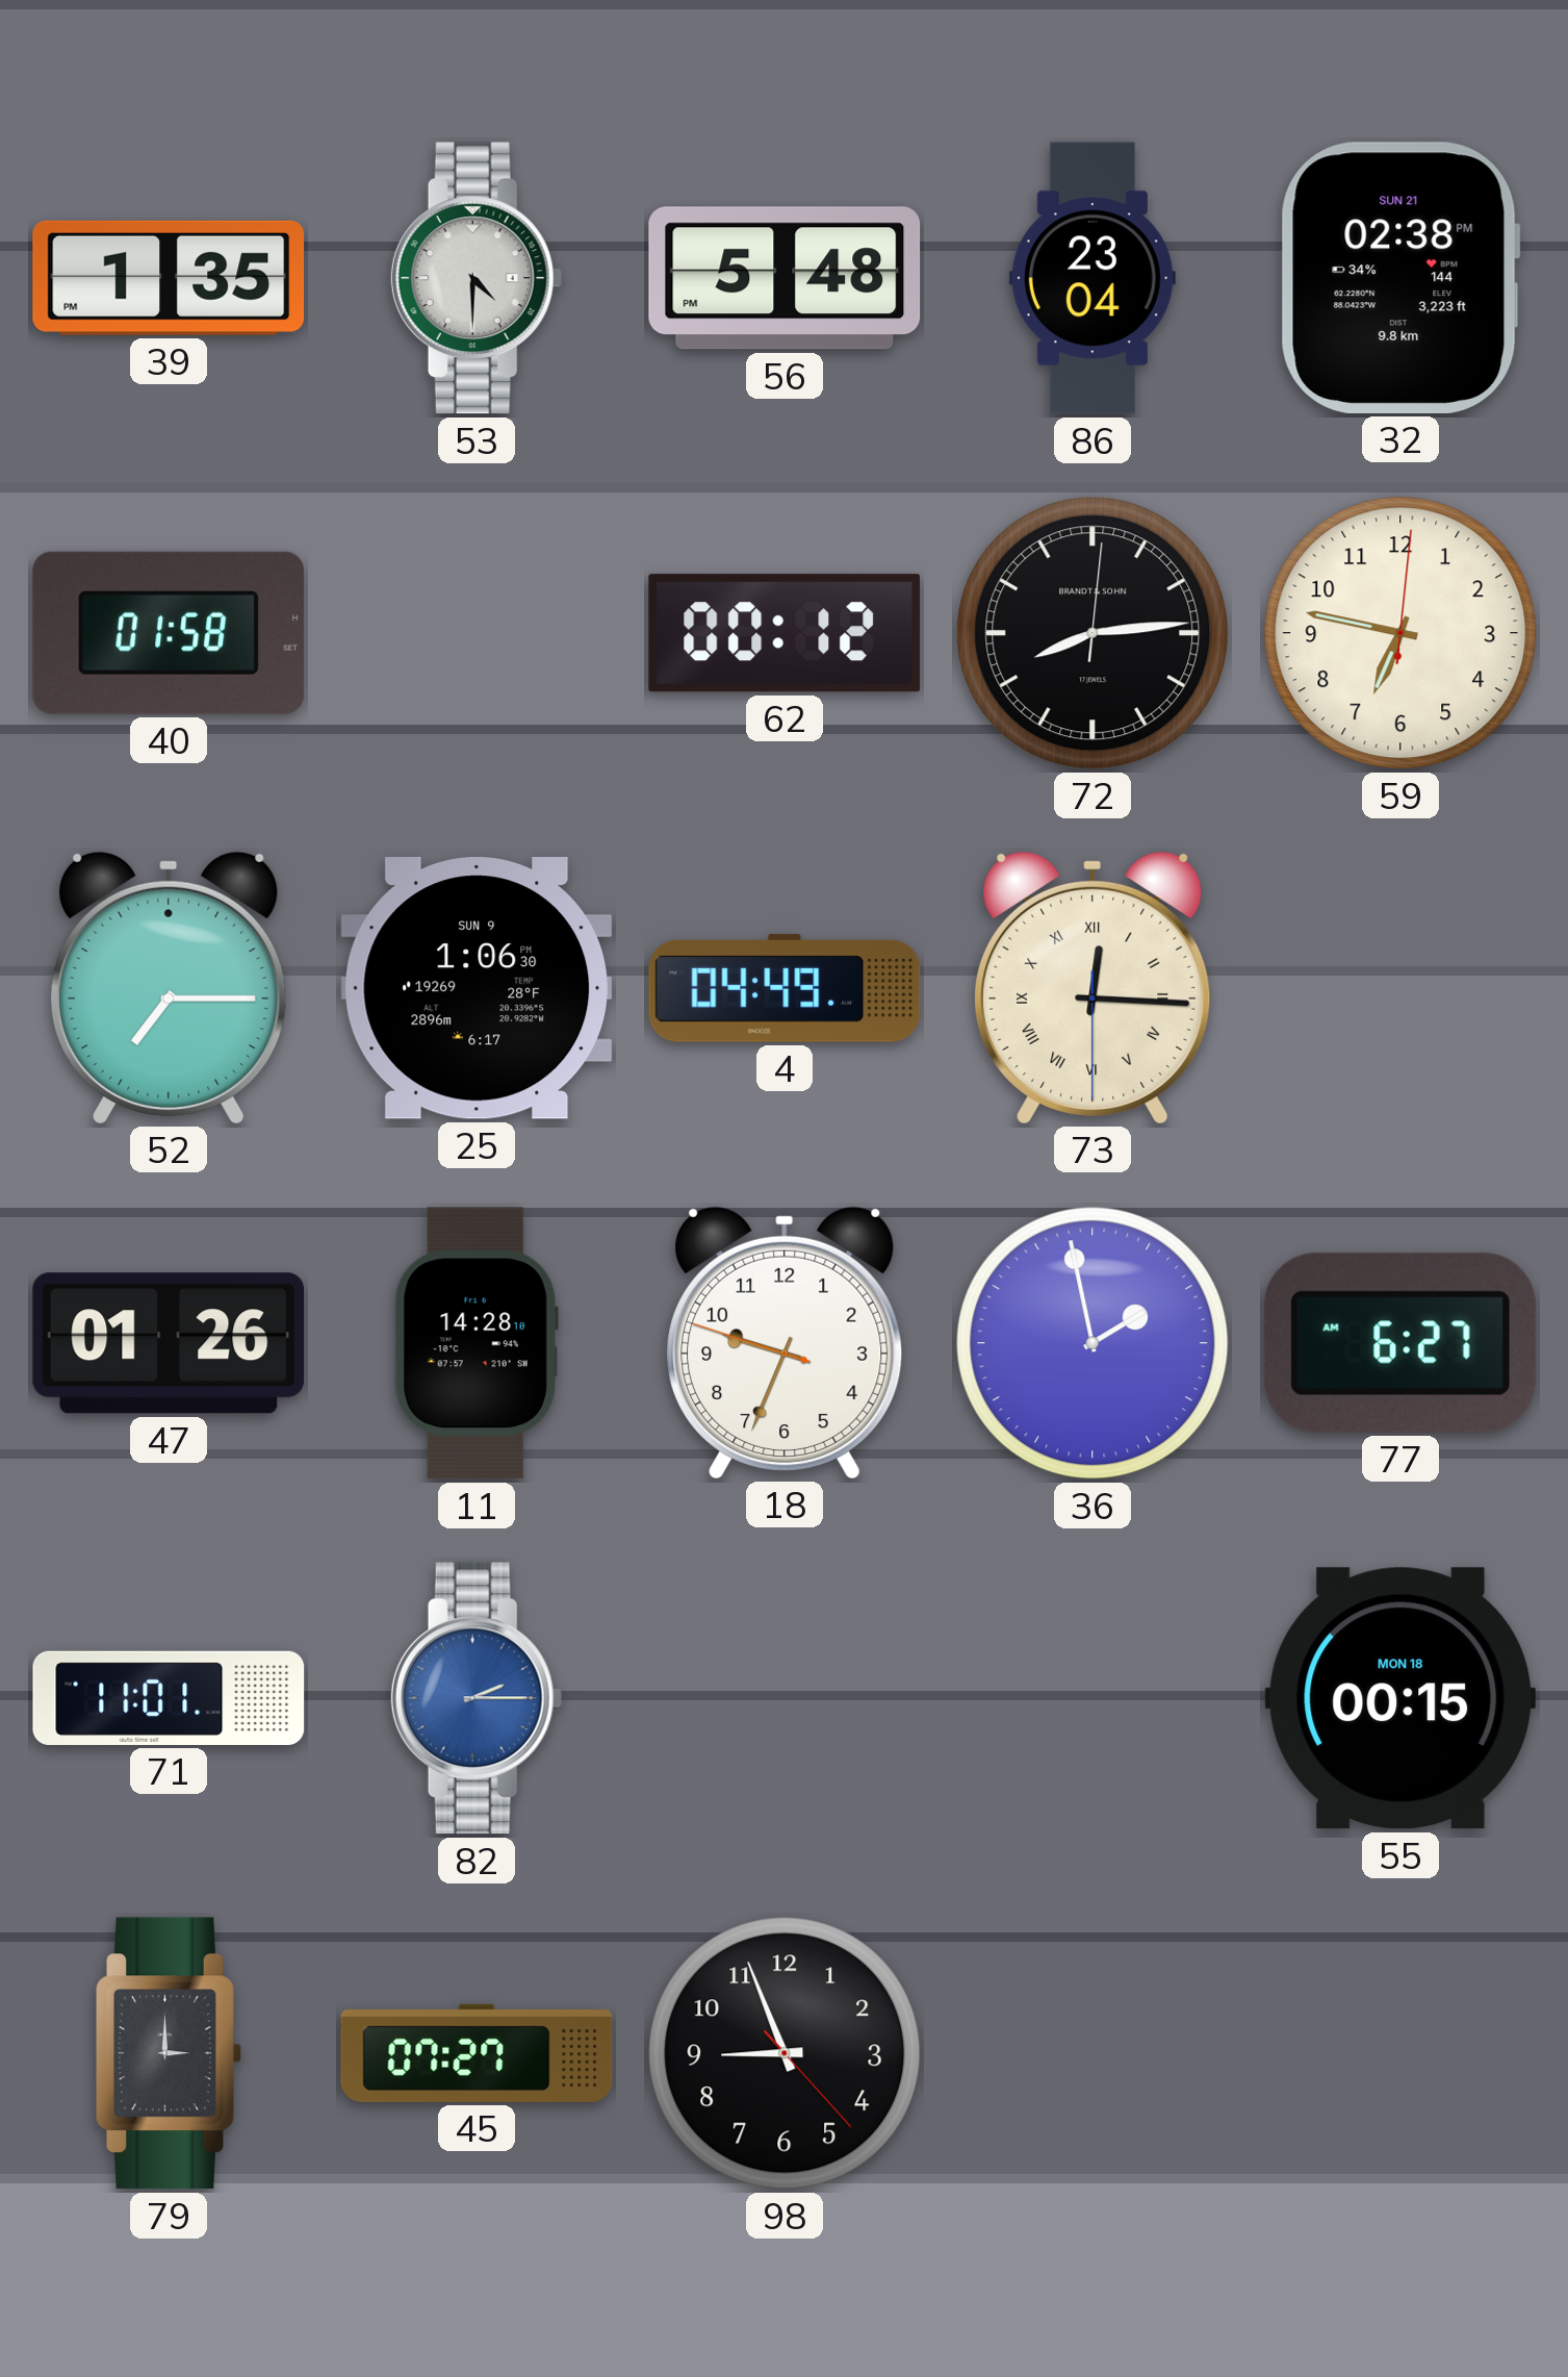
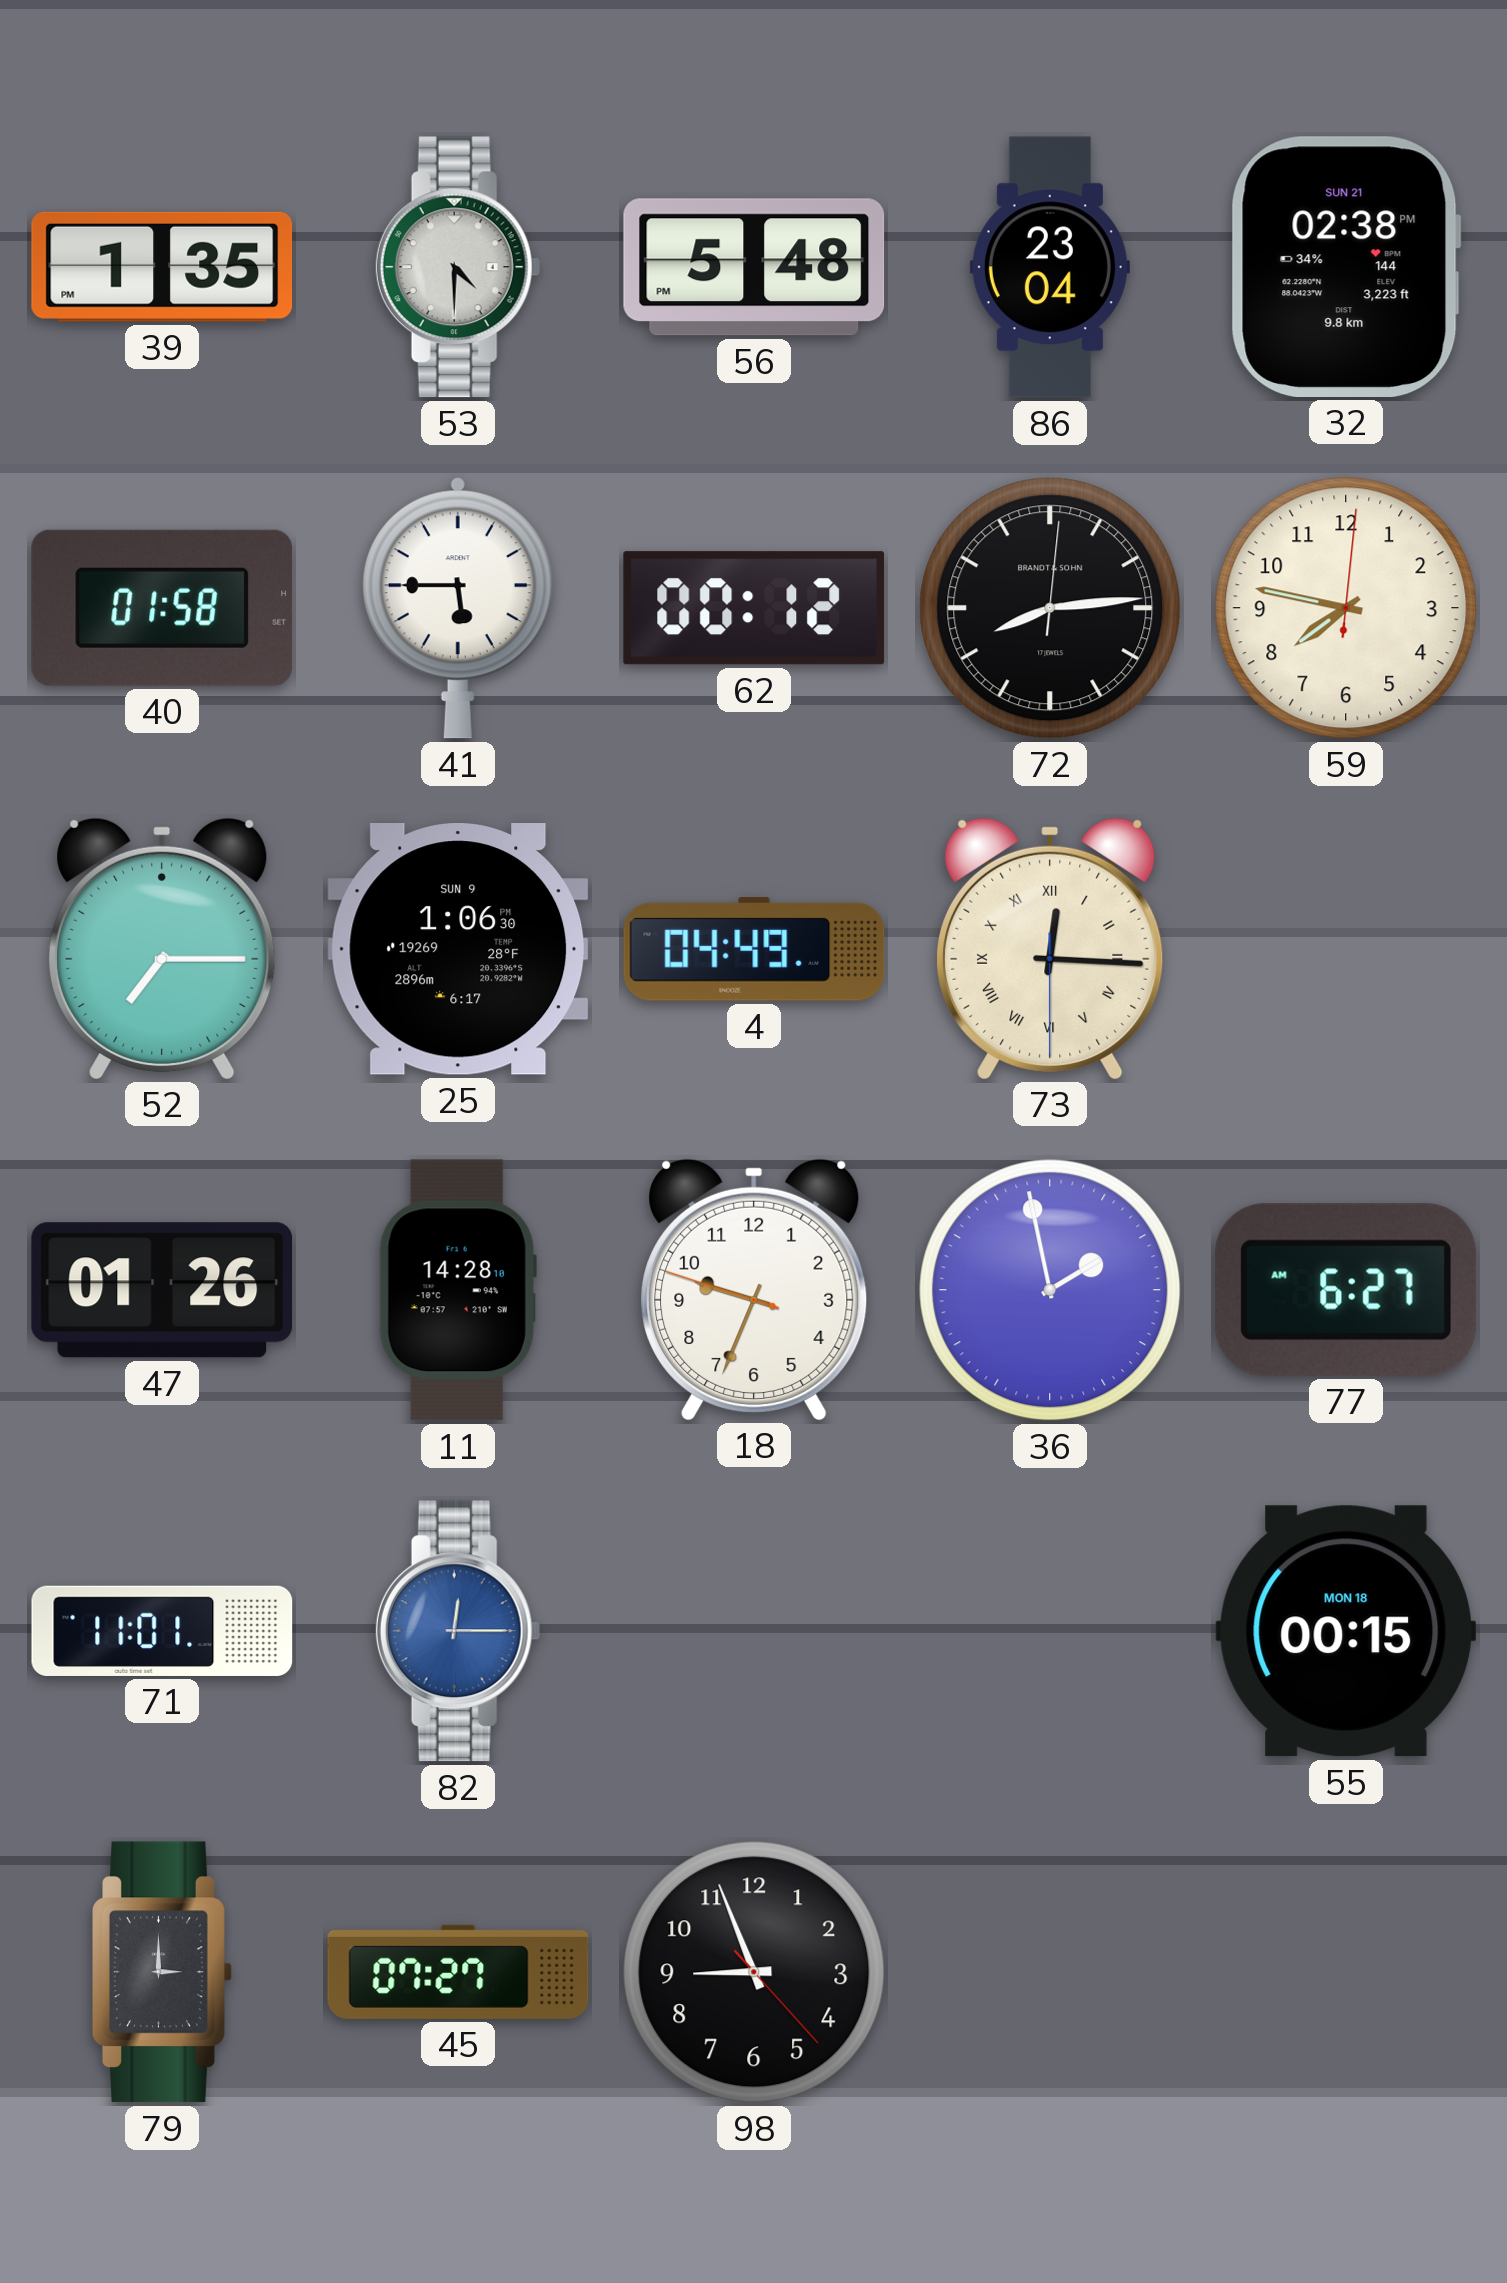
41: none -> 5:45
59: 6:47 -> 7:47
82: 2:15 -> 12:15
